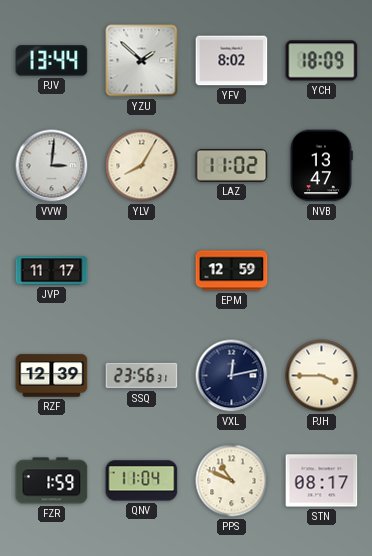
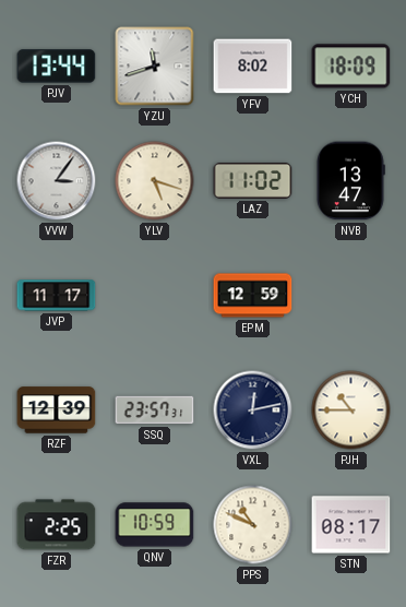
YZU: 1:52 -> 11:42
VVW: 3:01 -> 3:06
YLV: 8:05 -> 5:18
SSQ: 23:56 -> 23:57
PJH: 3:45 -> 10:45
FZR: 1:59 -> 2:25
QNV: 11:04 -> 10:59
